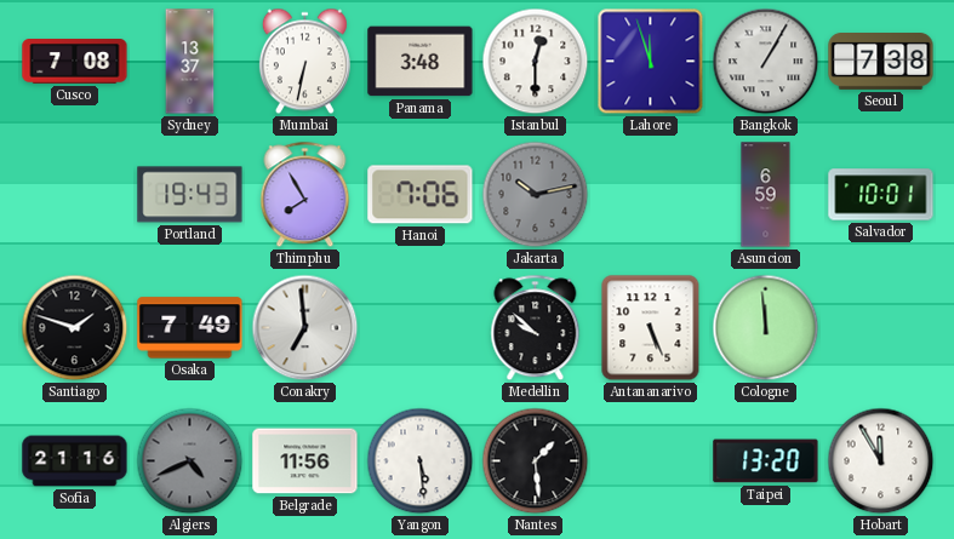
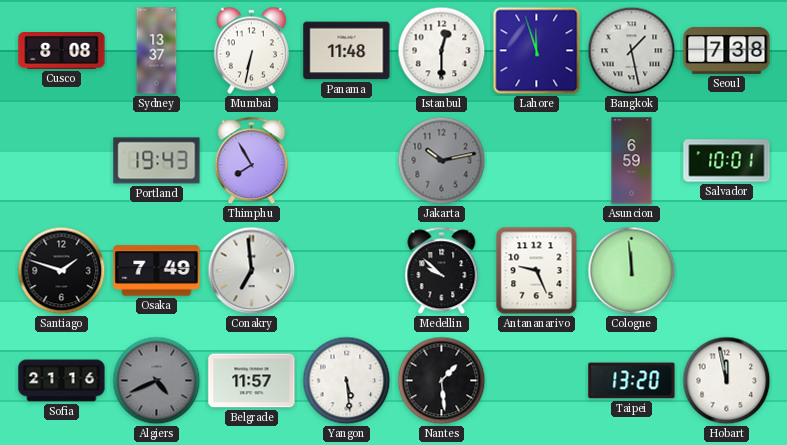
Cusco: 7:08 -> 8:08
Panama: 3:48 -> 11:48
Bangkok: 1:05 -> 1:28
Hanoi: 7:06 -> none
Antananarivo: 5:26 -> 9:26
Belgrade: 11:56 -> 11:57
Hobart: 11:55 -> 11:58
